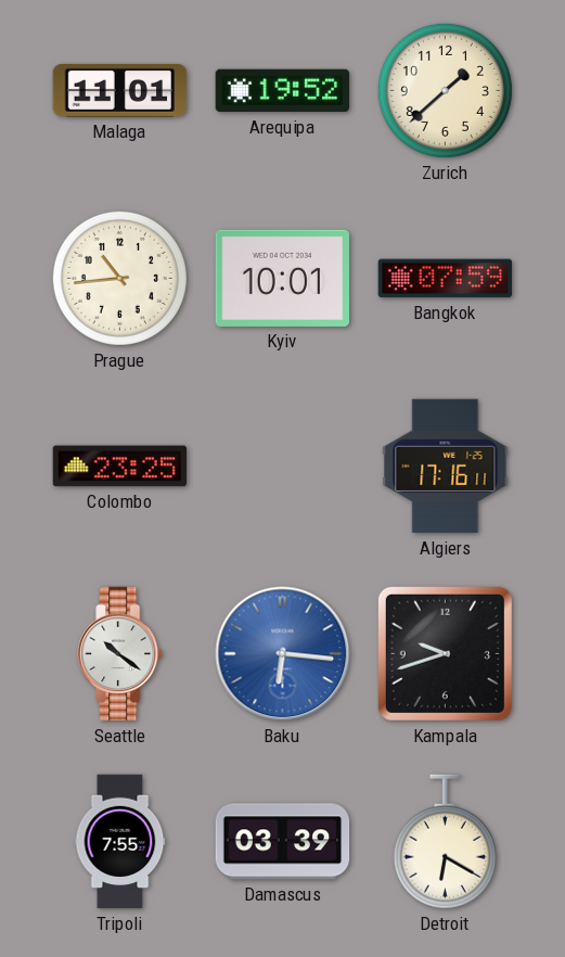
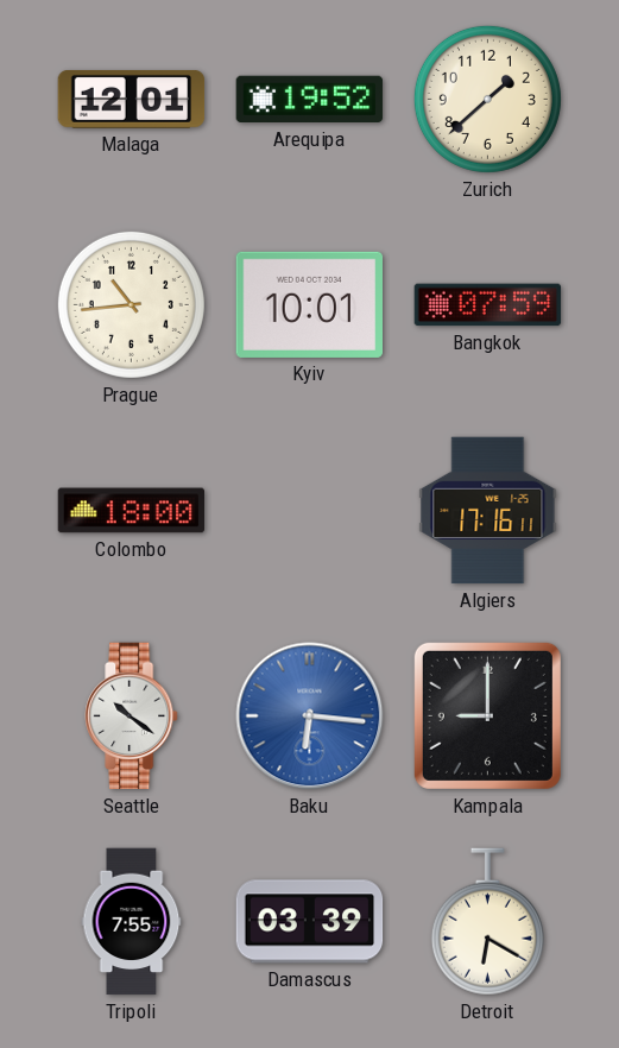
Malaga: 11:01 -> 12:01
Colombo: 23:25 -> 18:00
Kampala: 9:42 -> 9:00
